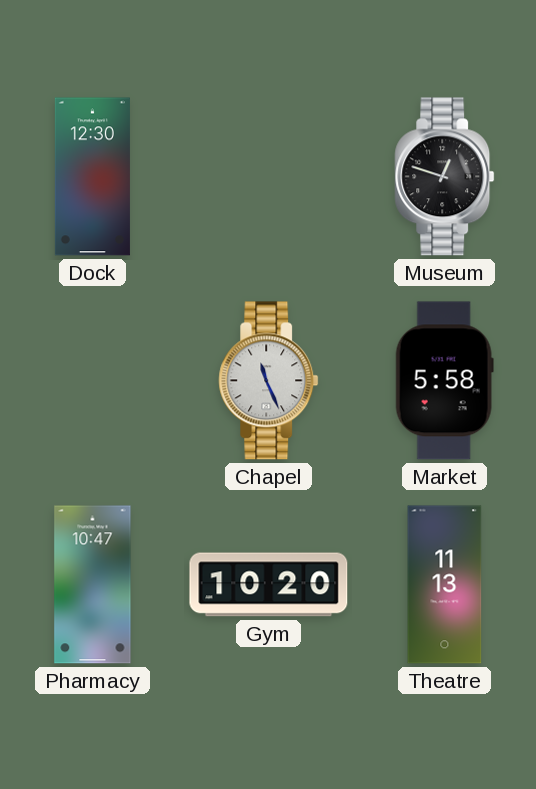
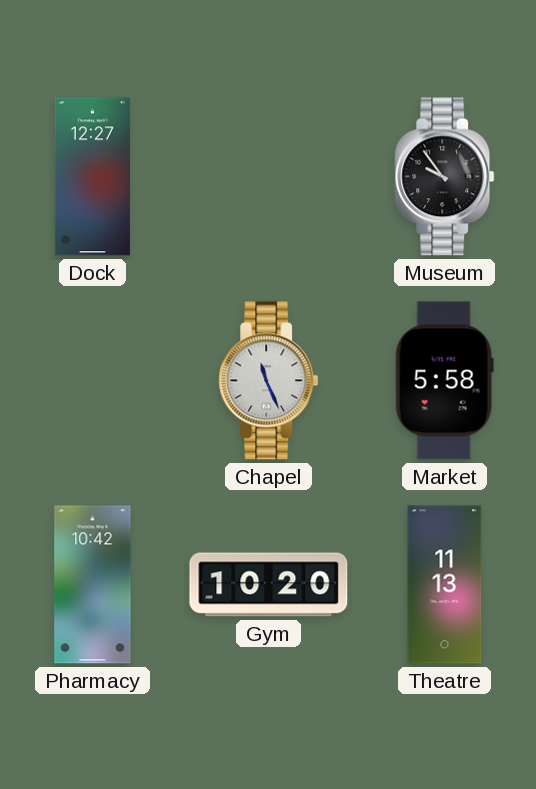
Dock: 12:30 -> 12:27
Museum: 12:48 -> 9:54
Pharmacy: 10:47 -> 10:42
